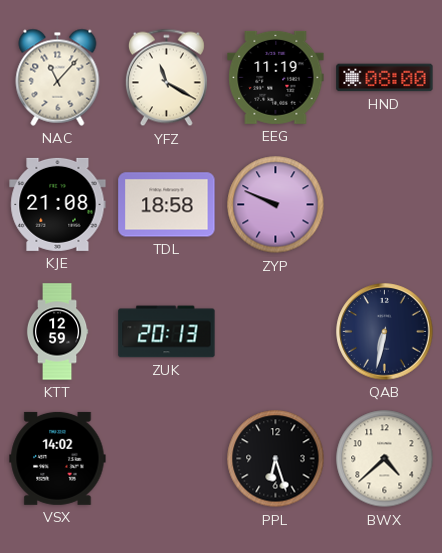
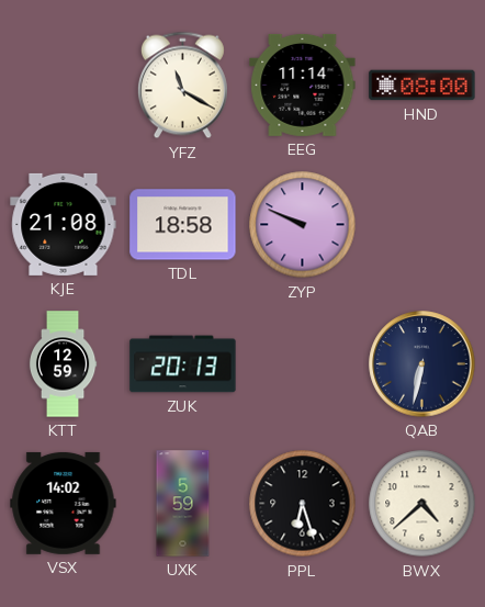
NAC: 11:07 -> none
EEG: 11:19 -> 11:14
UXK: none -> 5:59
